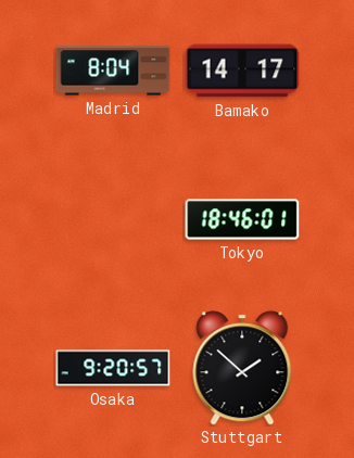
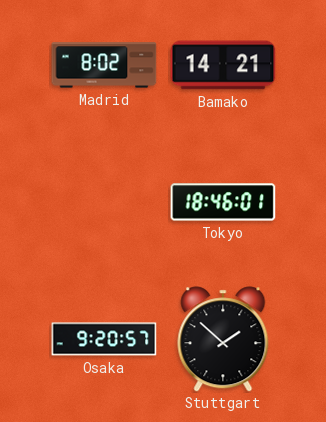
Madrid: 8:04 -> 8:02
Bamako: 14:17 -> 14:21
